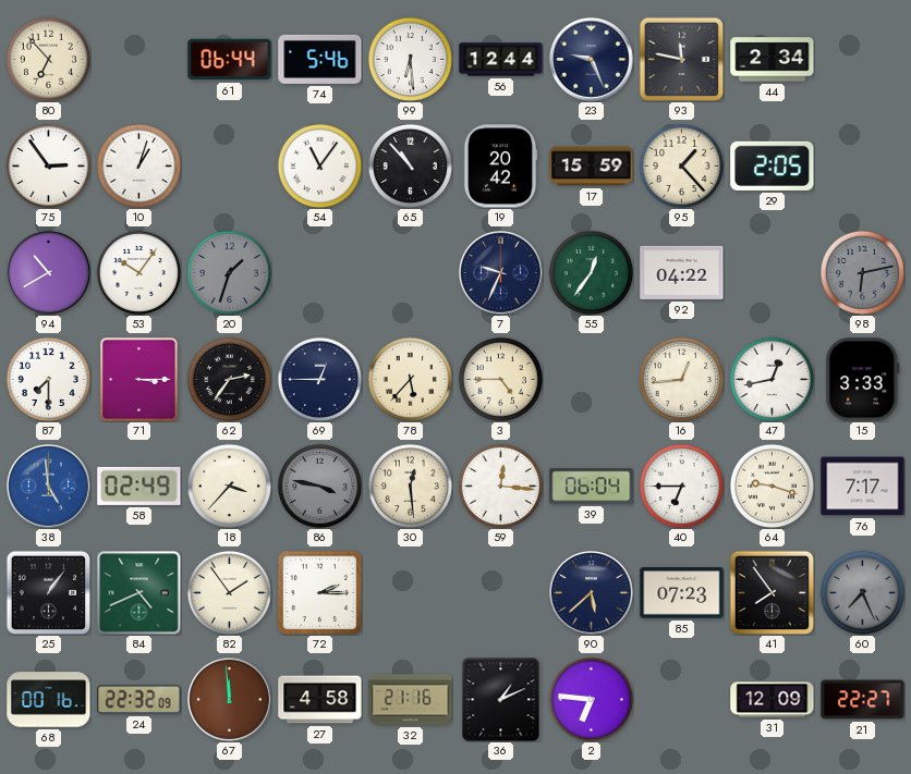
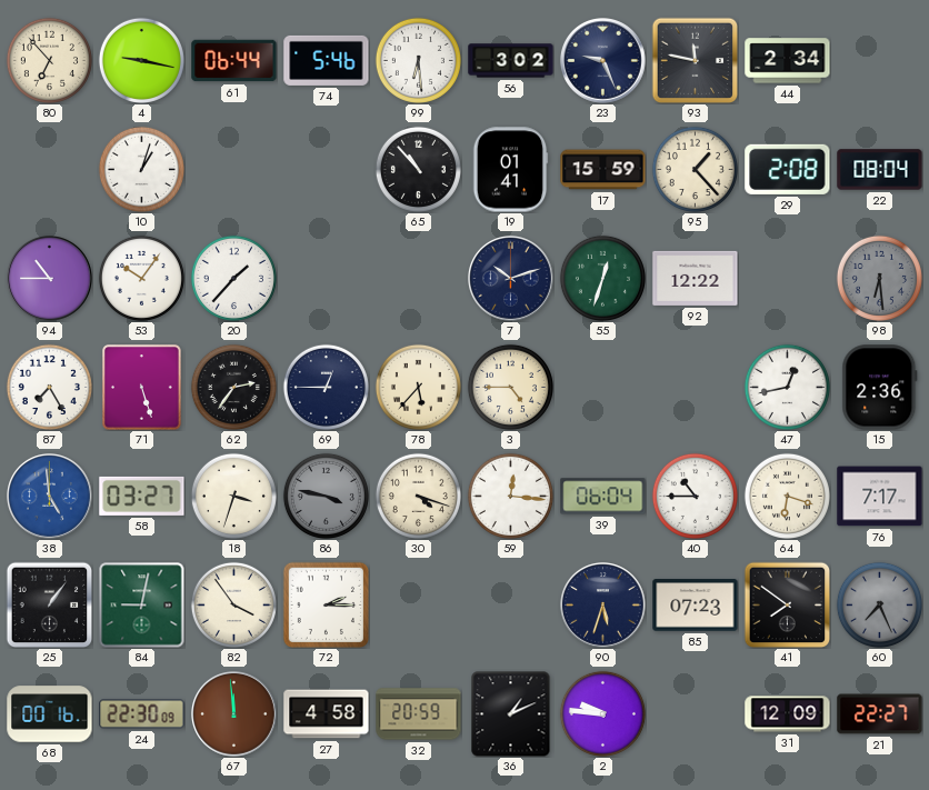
4: none -> 9:17
56: 12:44 -> 3:02
75: 2:54 -> none
54: 11:06 -> none
19: 20:42 -> 01:41
29: 2:05 -> 2:08
22: none -> 08:04
94: 10:40 -> 10:45
20: 1:33 -> 1:37
20 dial: grey -> white
7: 9:34 -> 10:12
55: 12:36 -> 12:33
92: 04:22 -> 12:22
98: 6:13 -> 6:29
87: 7:30 -> 7:25
71: 3:15 -> 5:27
16: 12:44 -> none
15: 3:33 -> 2:36
58: 02:49 -> 03:27
18: 3:37 -> 3:33
30: 12:29 -> 4:18
40: 6:45 -> 10:45
64: 9:18 -> 6:18
84: 4:41 -> 9:02
82: 1:54 -> 3:54
90: 5:38 -> 5:33
41: 7:54 -> 7:51
24: 22:32 -> 22:30
32: 21:16 -> 20:59
2: 6:46 -> 9:46
